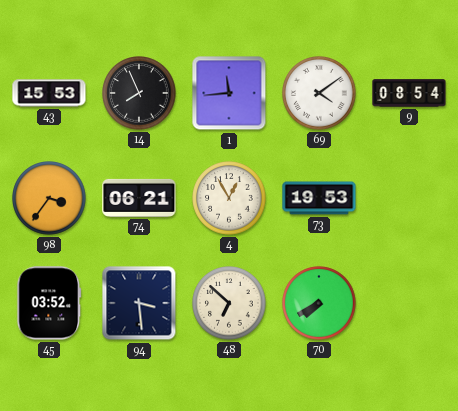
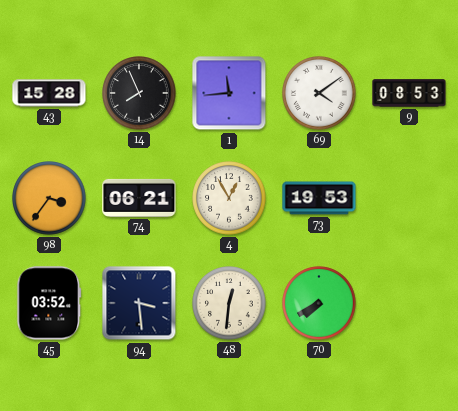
43: 15:53 -> 15:28
9: 08:54 -> 08:53
48: 6:52 -> 12:31
